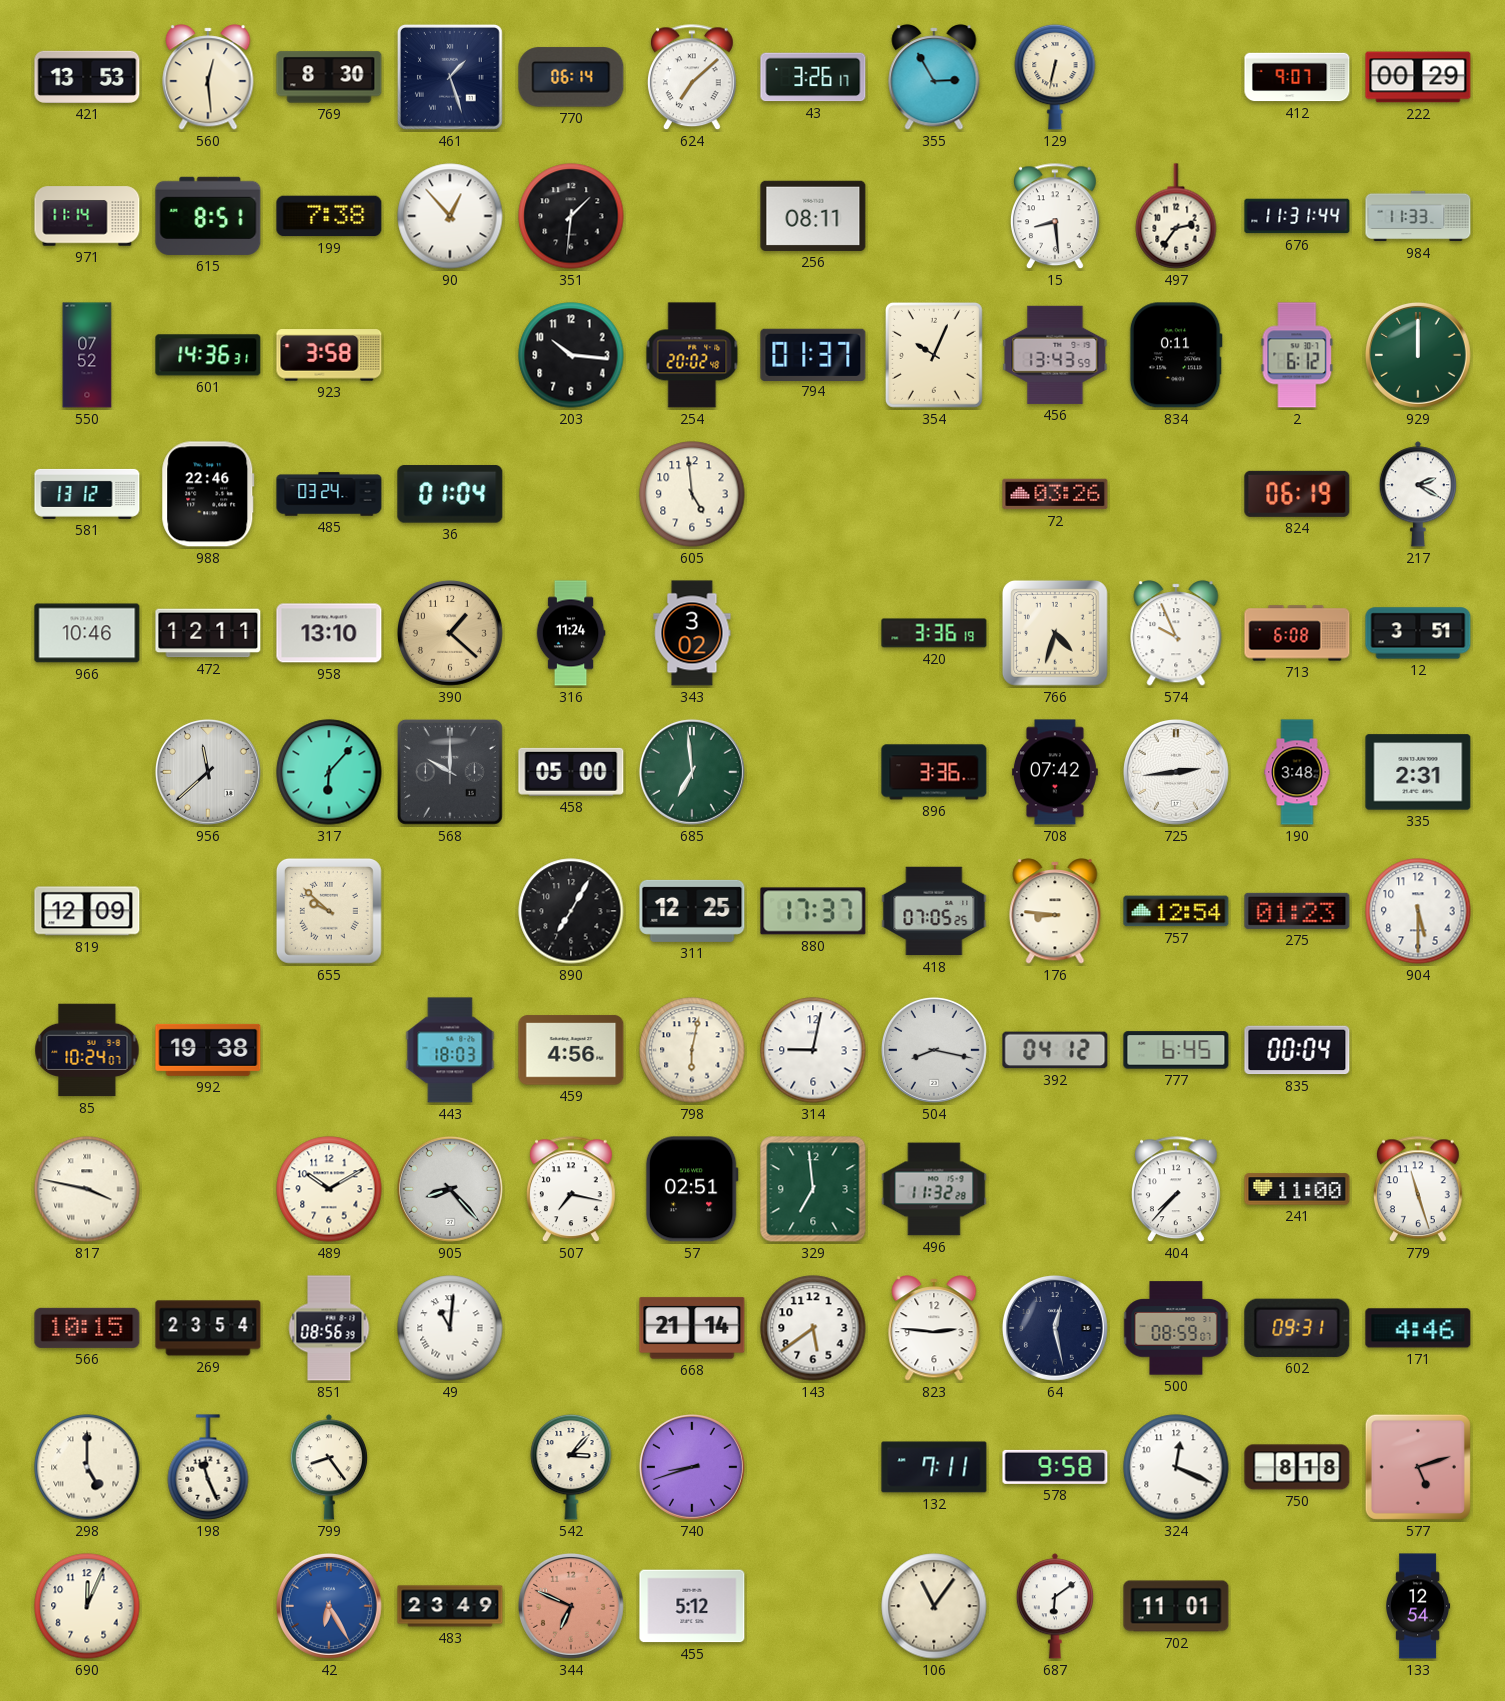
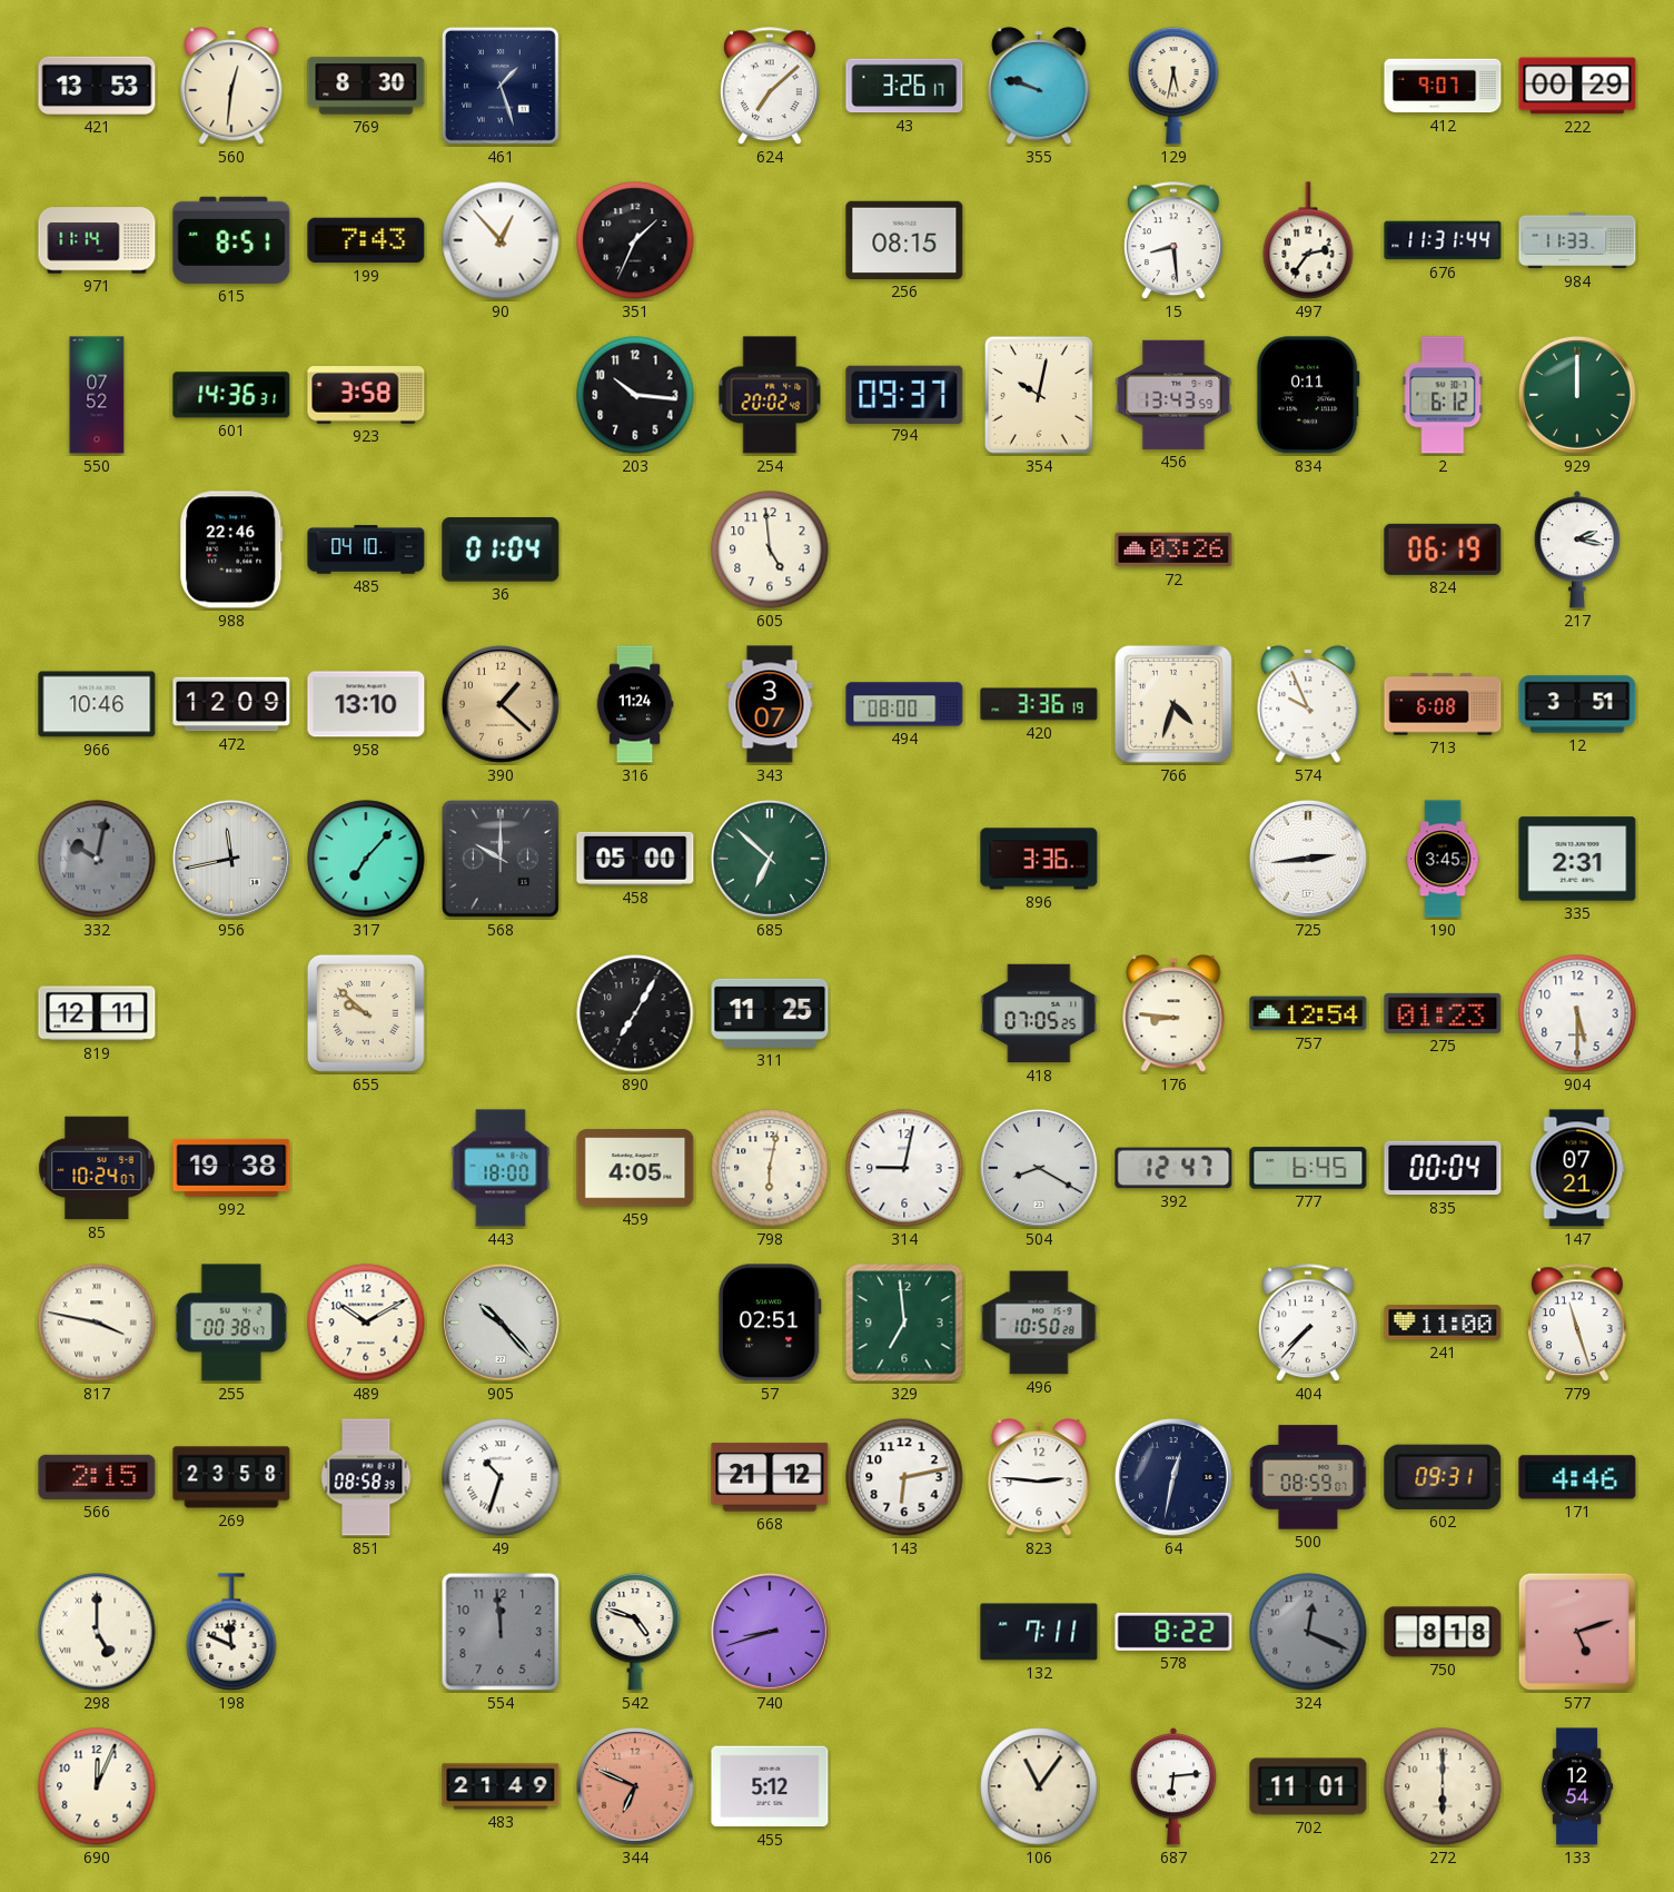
560: 12:29 -> 12:31
770: 06:14 -> none
355: 2:55 -> 9:48
129: 6:32 -> 5:32
199: 7:38 -> 7:43
351: 1:31 -> 1:34
256: 08:11 -> 08:15
794: 01:37 -> 09:37
354: 10:04 -> 10:02
581: 13:12 -> none
485: 03:24 -> 04:10
217: 2:20 -> 2:17
472: 12:11 -> 12:09
343: 3:02 -> 3:07
494: none -> 08:00
332: none -> 10:02
956: 11:38 -> 11:43
317: 6:07 -> 7:07
685: 6:59 -> 6:52
708: 07:42 -> none
190: 3:48 -> 3:45
819: 12:09 -> 12:11
311: 12:25 -> 11:25
880: 17:37 -> none
443: 18:03 -> 18:00
459: 4:56 -> 4:05
504: 8:17 -> 8:20
392: 04:12 -> 12:47
147: none -> 07:21
255: none -> 00:38
905: 8:23 -> 10:23
507: 7:17 -> none
496: 11:32 -> 10:50
566: 10:15 -> 2:15
269: 23:54 -> 23:58
851: 08:56 -> 08:58
49: 11:01 -> 10:33
668: 21:14 -> 21:12
143: 5:39 -> 6:13
64: 12:28 -> 12:32
198: 11:26 -> 11:49
799: 8:24 -> none
554: none -> 11:59
542: 3:07 -> 4:48
578: 9:58 -> 8:22
324 dial: white -> grey
42: 6:25 -> none
483: 23:49 -> 21:49
687: 6:09 -> 6:14
272: none -> 6:00
